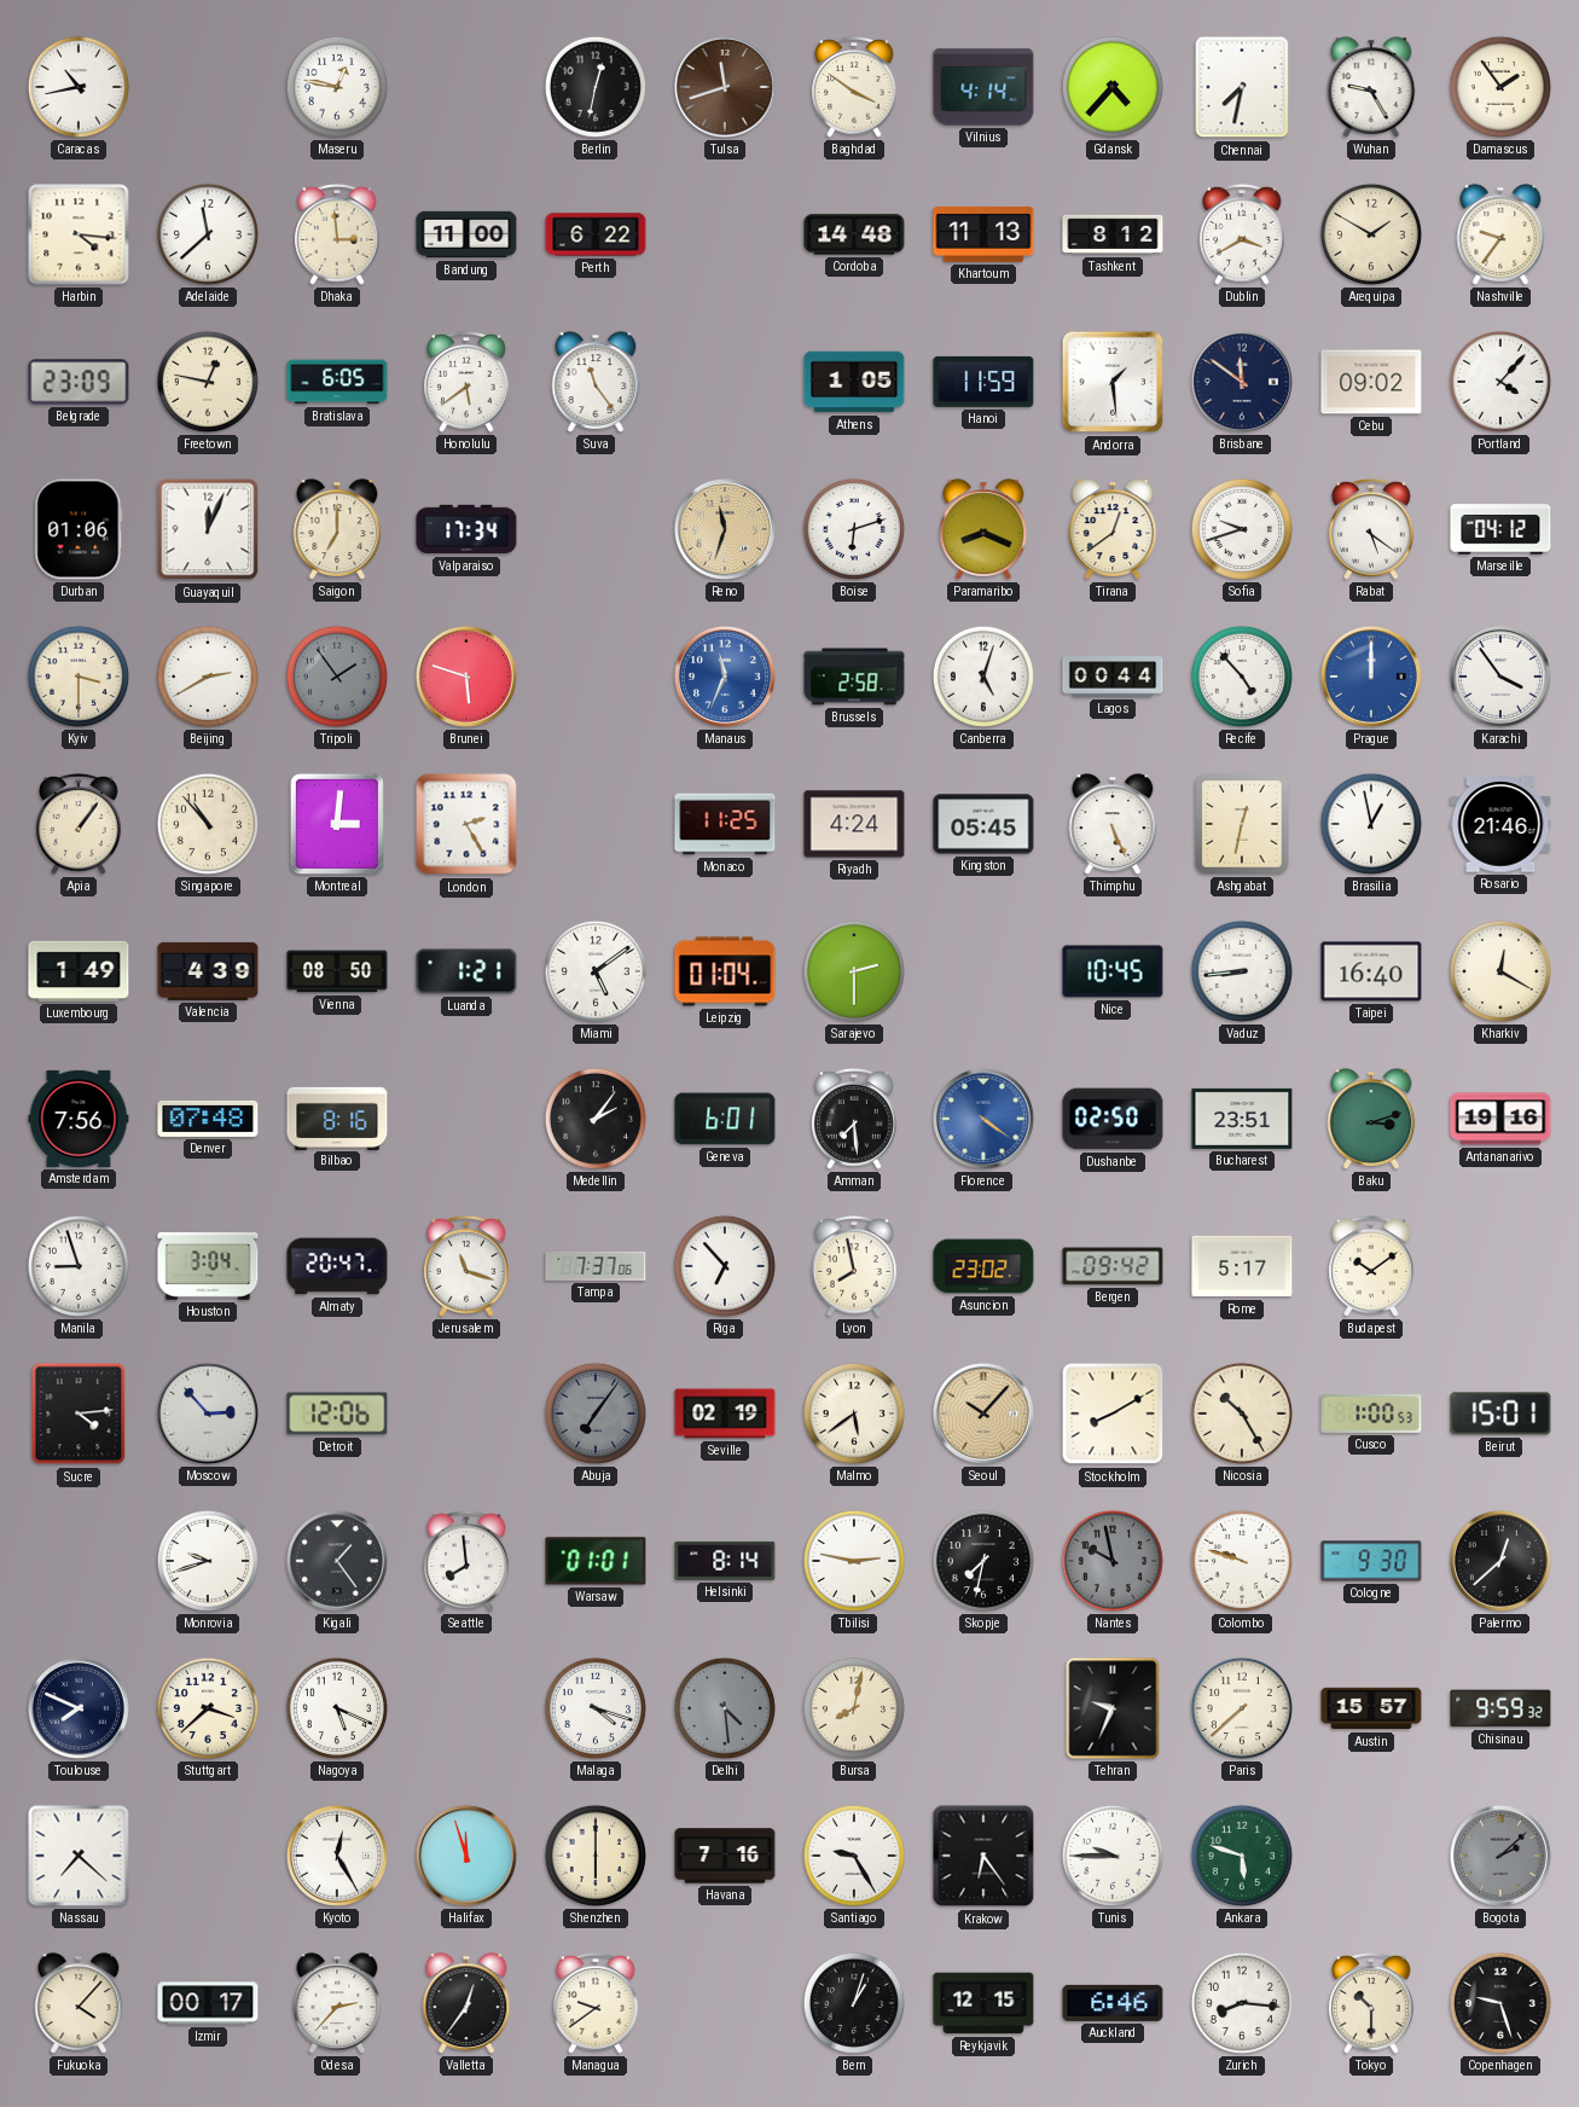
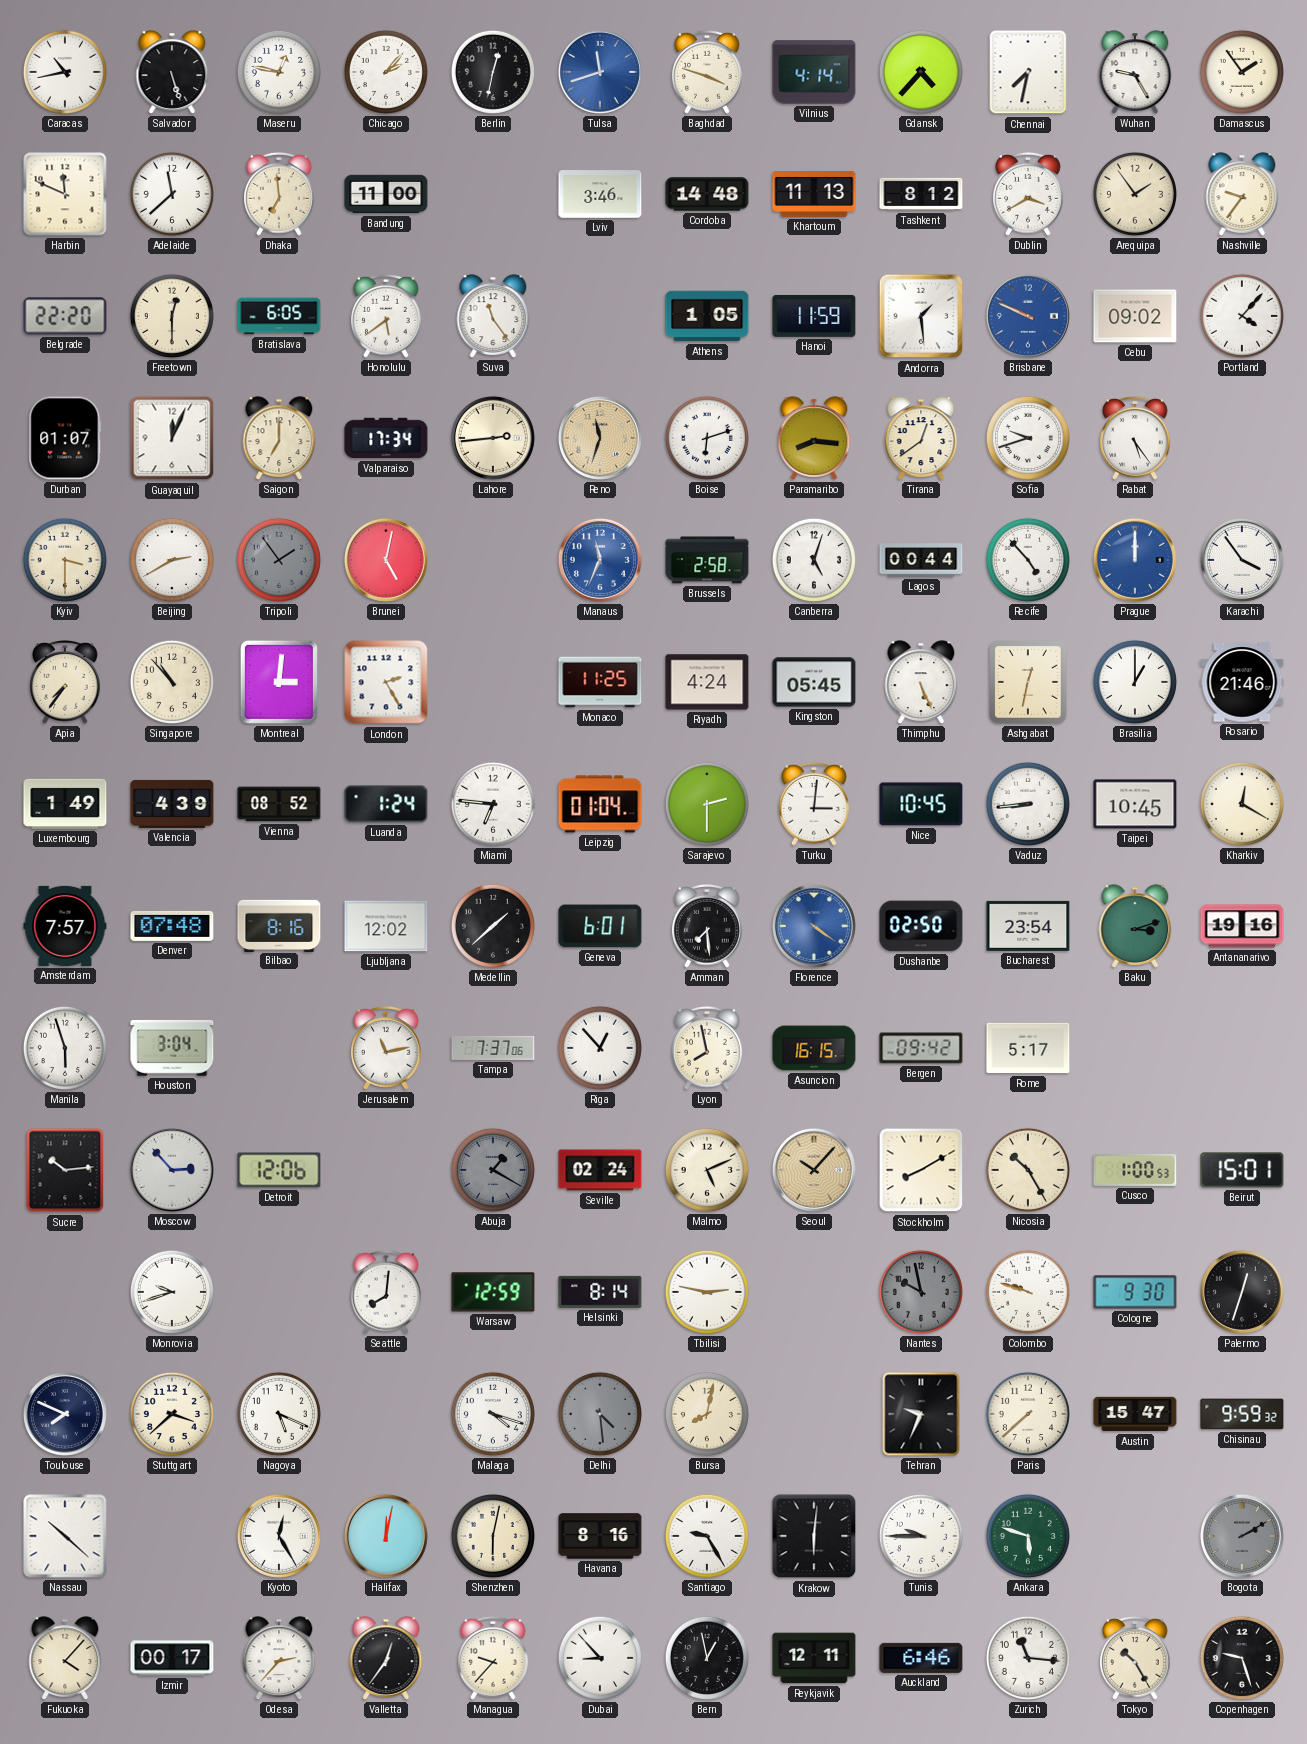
Salvador: none -> 5:27
Chicago: none -> 2:07
Tulsa dial: brown -> blue
Baghdad: 3:51 -> 3:48
Harbin: 4:16 -> 11:49
Dhaka: 2:59 -> 6:59
Perth: 6:22 -> none
Lviv: none -> 3:46
Arequipa: 1:50 -> 1:54
Belgrade: 23:09 -> 22:20
Freetown: 12:47 -> 12:30
Brisbane: 11:51 -> 9:49
Brisbane dial: navy -> blue
Durban: 01:06 -> 01:07
Lahore: none -> 2:44
Paramaribo: 8:19 -> 8:16
Rabat: 5:21 -> 5:24
Marseille: 04:12 -> none
Brunei: 5:48 -> 5:02
Apia: 1:06 -> 7:36
Brasilia: 12:58 -> 1:00
Vienna: 08:50 -> 08:52
Luanda: 1:21 -> 1:24
Miami: 5:09 -> 6:46
Turku: none -> 3:01
Taipei: 16:40 -> 10:45
Amsterdam: 7:56 -> 7:57
Ljubljana: none -> 12:02
Medellin: 2:06 -> 1:38
Bucharest: 23:51 -> 23:54
Manila: 8:57 -> 5:57
Almaty: 20:47 -> none
Jerusalem: 11:18 -> 11:13
Riga: 6:53 -> 12:53
Asuncion: 23:02 -> 16:15
Budapest: 10:09 -> none
Sucre: 4:14 -> 10:14
Abuja: 7:06 -> 1:20
Seville: 02:19 -> 02:24
Malmo: 5:39 -> 5:11
Kigali: 1:24 -> none
Seattle: 7:59 -> 8:01
Warsaw: 01:01 -> 12:59
Skopje: 7:32 -> none
Palermo: 12:38 -> 12:33
Austin: 15:57 -> 15:47
Nassau: 7:22 -> 10:22
Halifax: 11:57 -> 12:02
Shenzhen: 6:00 -> 6:02
Havana: 7:16 -> 8:16
Krakow: 6:24 -> 6:01
Bogota: 2:08 -> 2:10
Managua: 9:39 -> 9:37
Dubai: none -> 8:53
Bern: 1:03 -> 12:58
Reykjavik: 12:15 -> 12:11
Zurich: 8:16 -> 11:16
Tokyo: 10:30 -> 10:25
